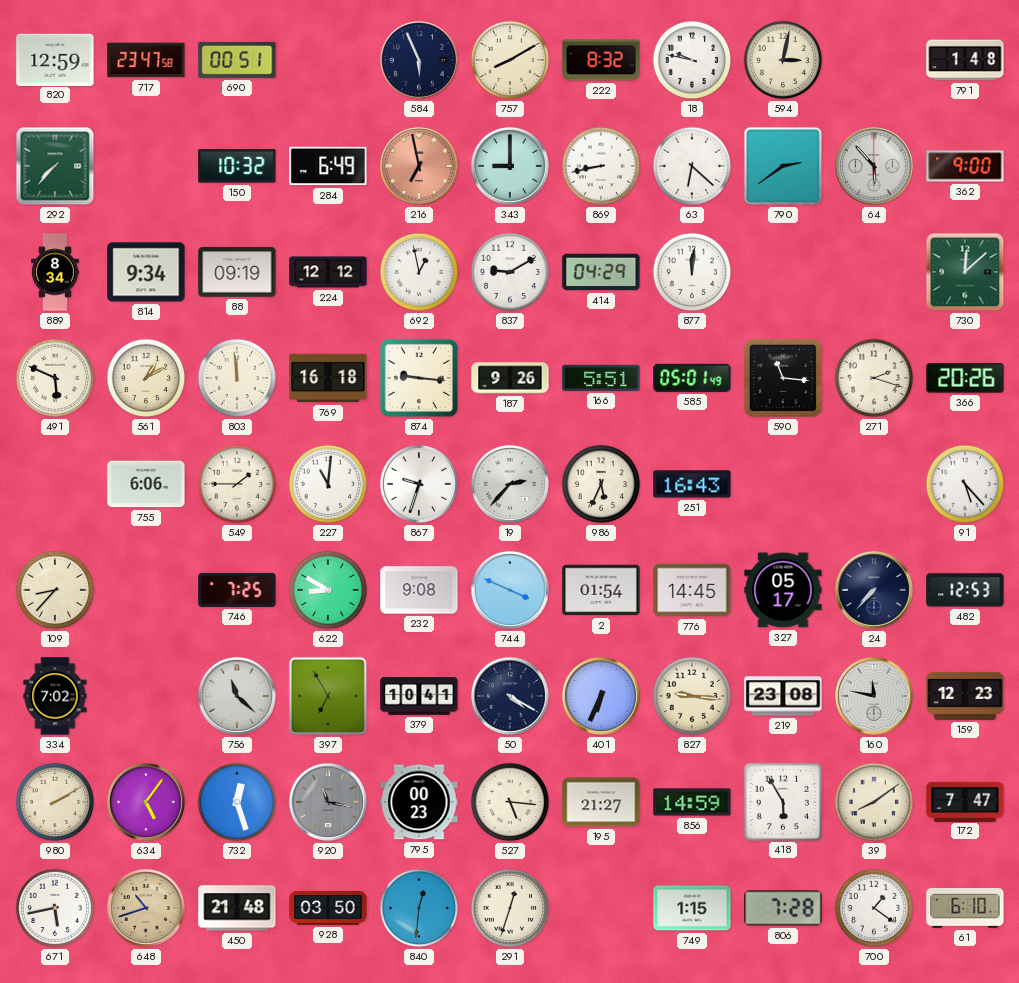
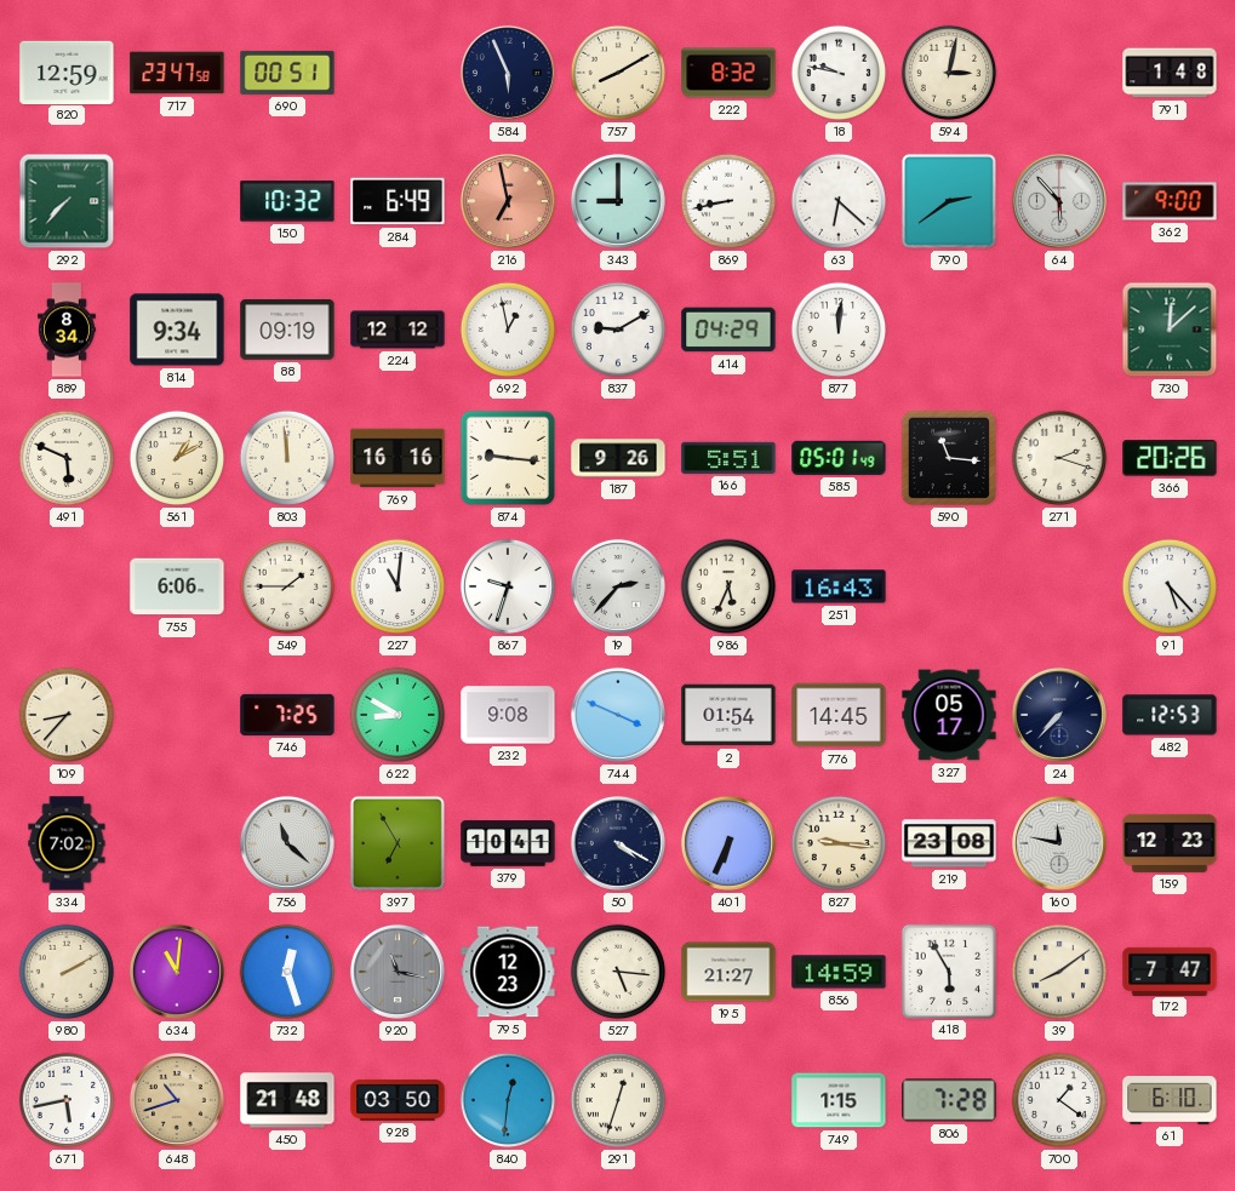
769: 16:18 -> 16:16
634: 5:06 -> 11:01
795: 00:23 -> 12:23
